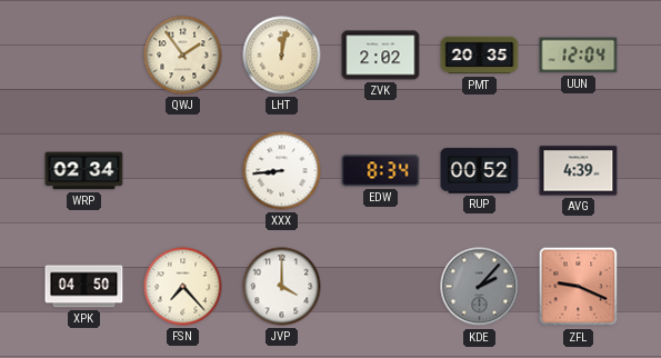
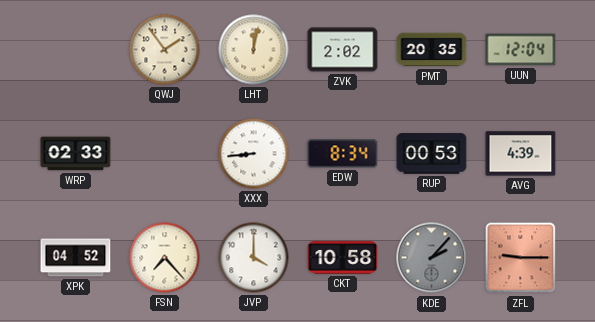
WRP: 02:34 -> 02:33
RUP: 00:52 -> 00:53
XPK: 04:50 -> 04:52
CKT: none -> 10:58
ZFL: 9:19 -> 9:15
